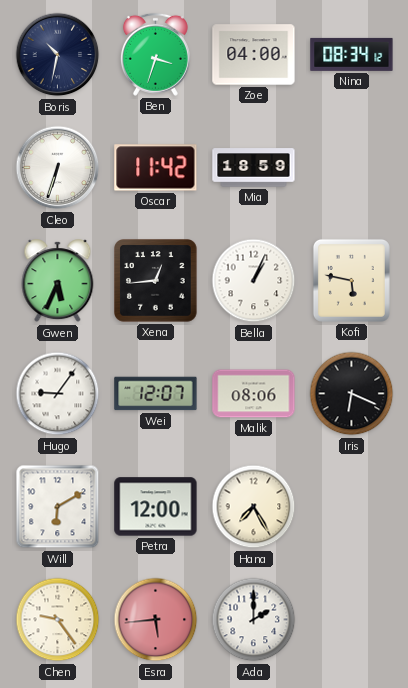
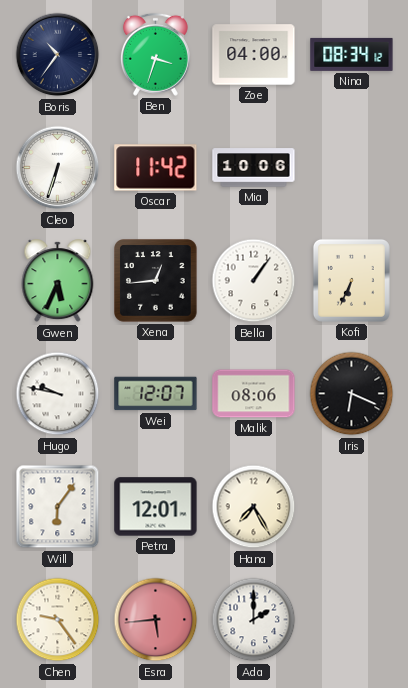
Boris: 10:32 -> 10:36
Mia: 18:59 -> 10:06
Bella: 1:04 -> 1:06
Kofi: 5:47 -> 6:34
Hugo: 9:06 -> 9:47
Will: 6:10 -> 6:06
Petra: 12:00 -> 12:01
